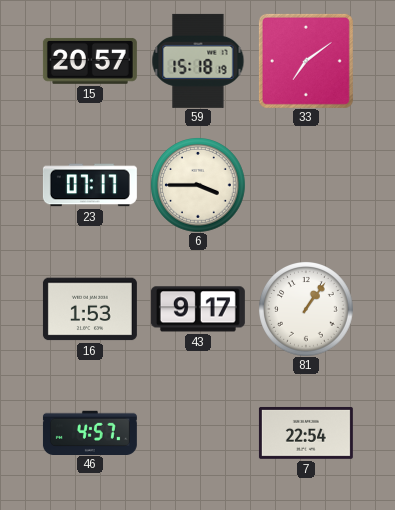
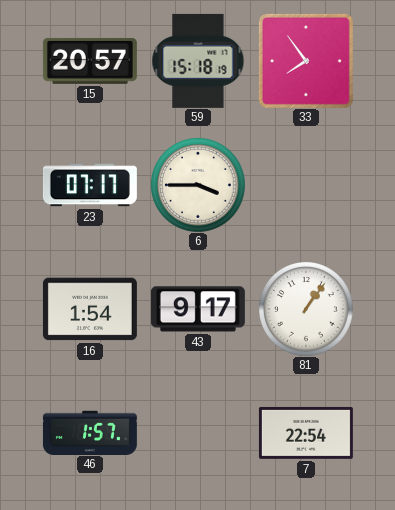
33: 7:09 -> 7:54
16: 1:53 -> 1:54
46: 4:57 -> 1:57
